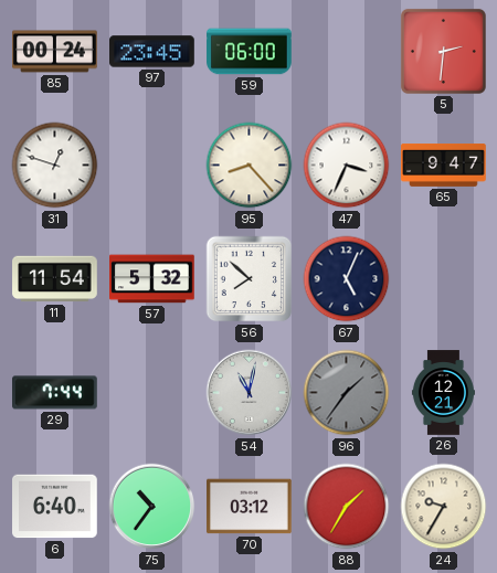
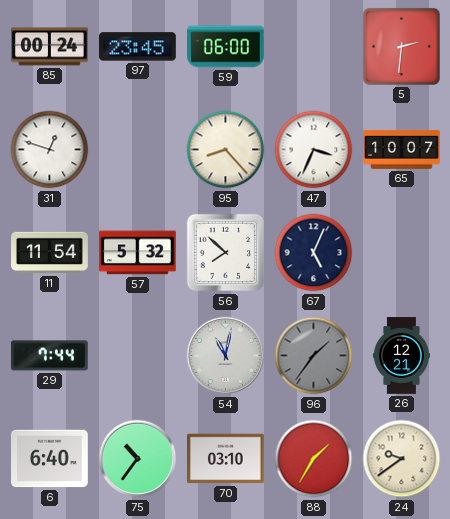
65: 9:47 -> 10:07
70: 03:12 -> 03:10
24: 9:35 -> 9:39
